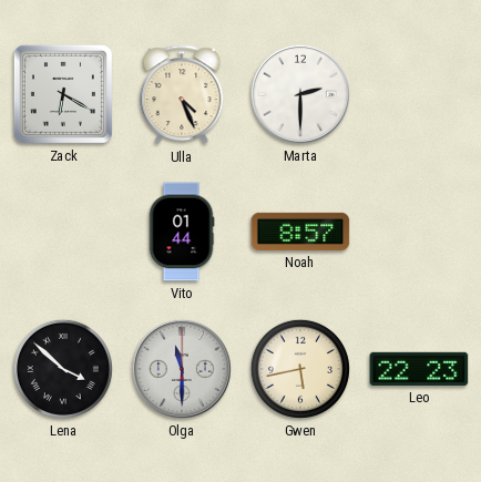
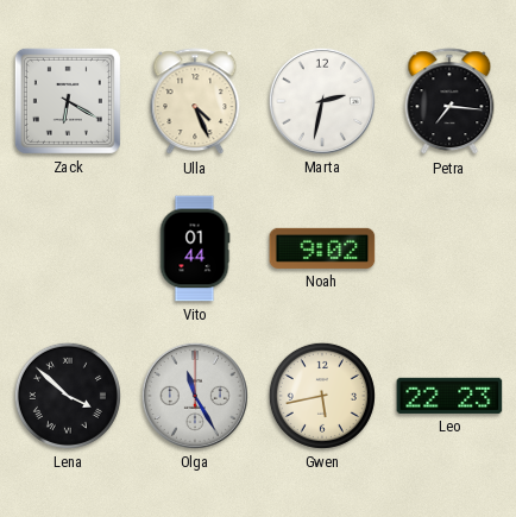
Marta: 2:30 -> 2:32
Petra: none -> 7:16
Noah: 8:57 -> 9:02
Olga: 11:30 -> 11:25
